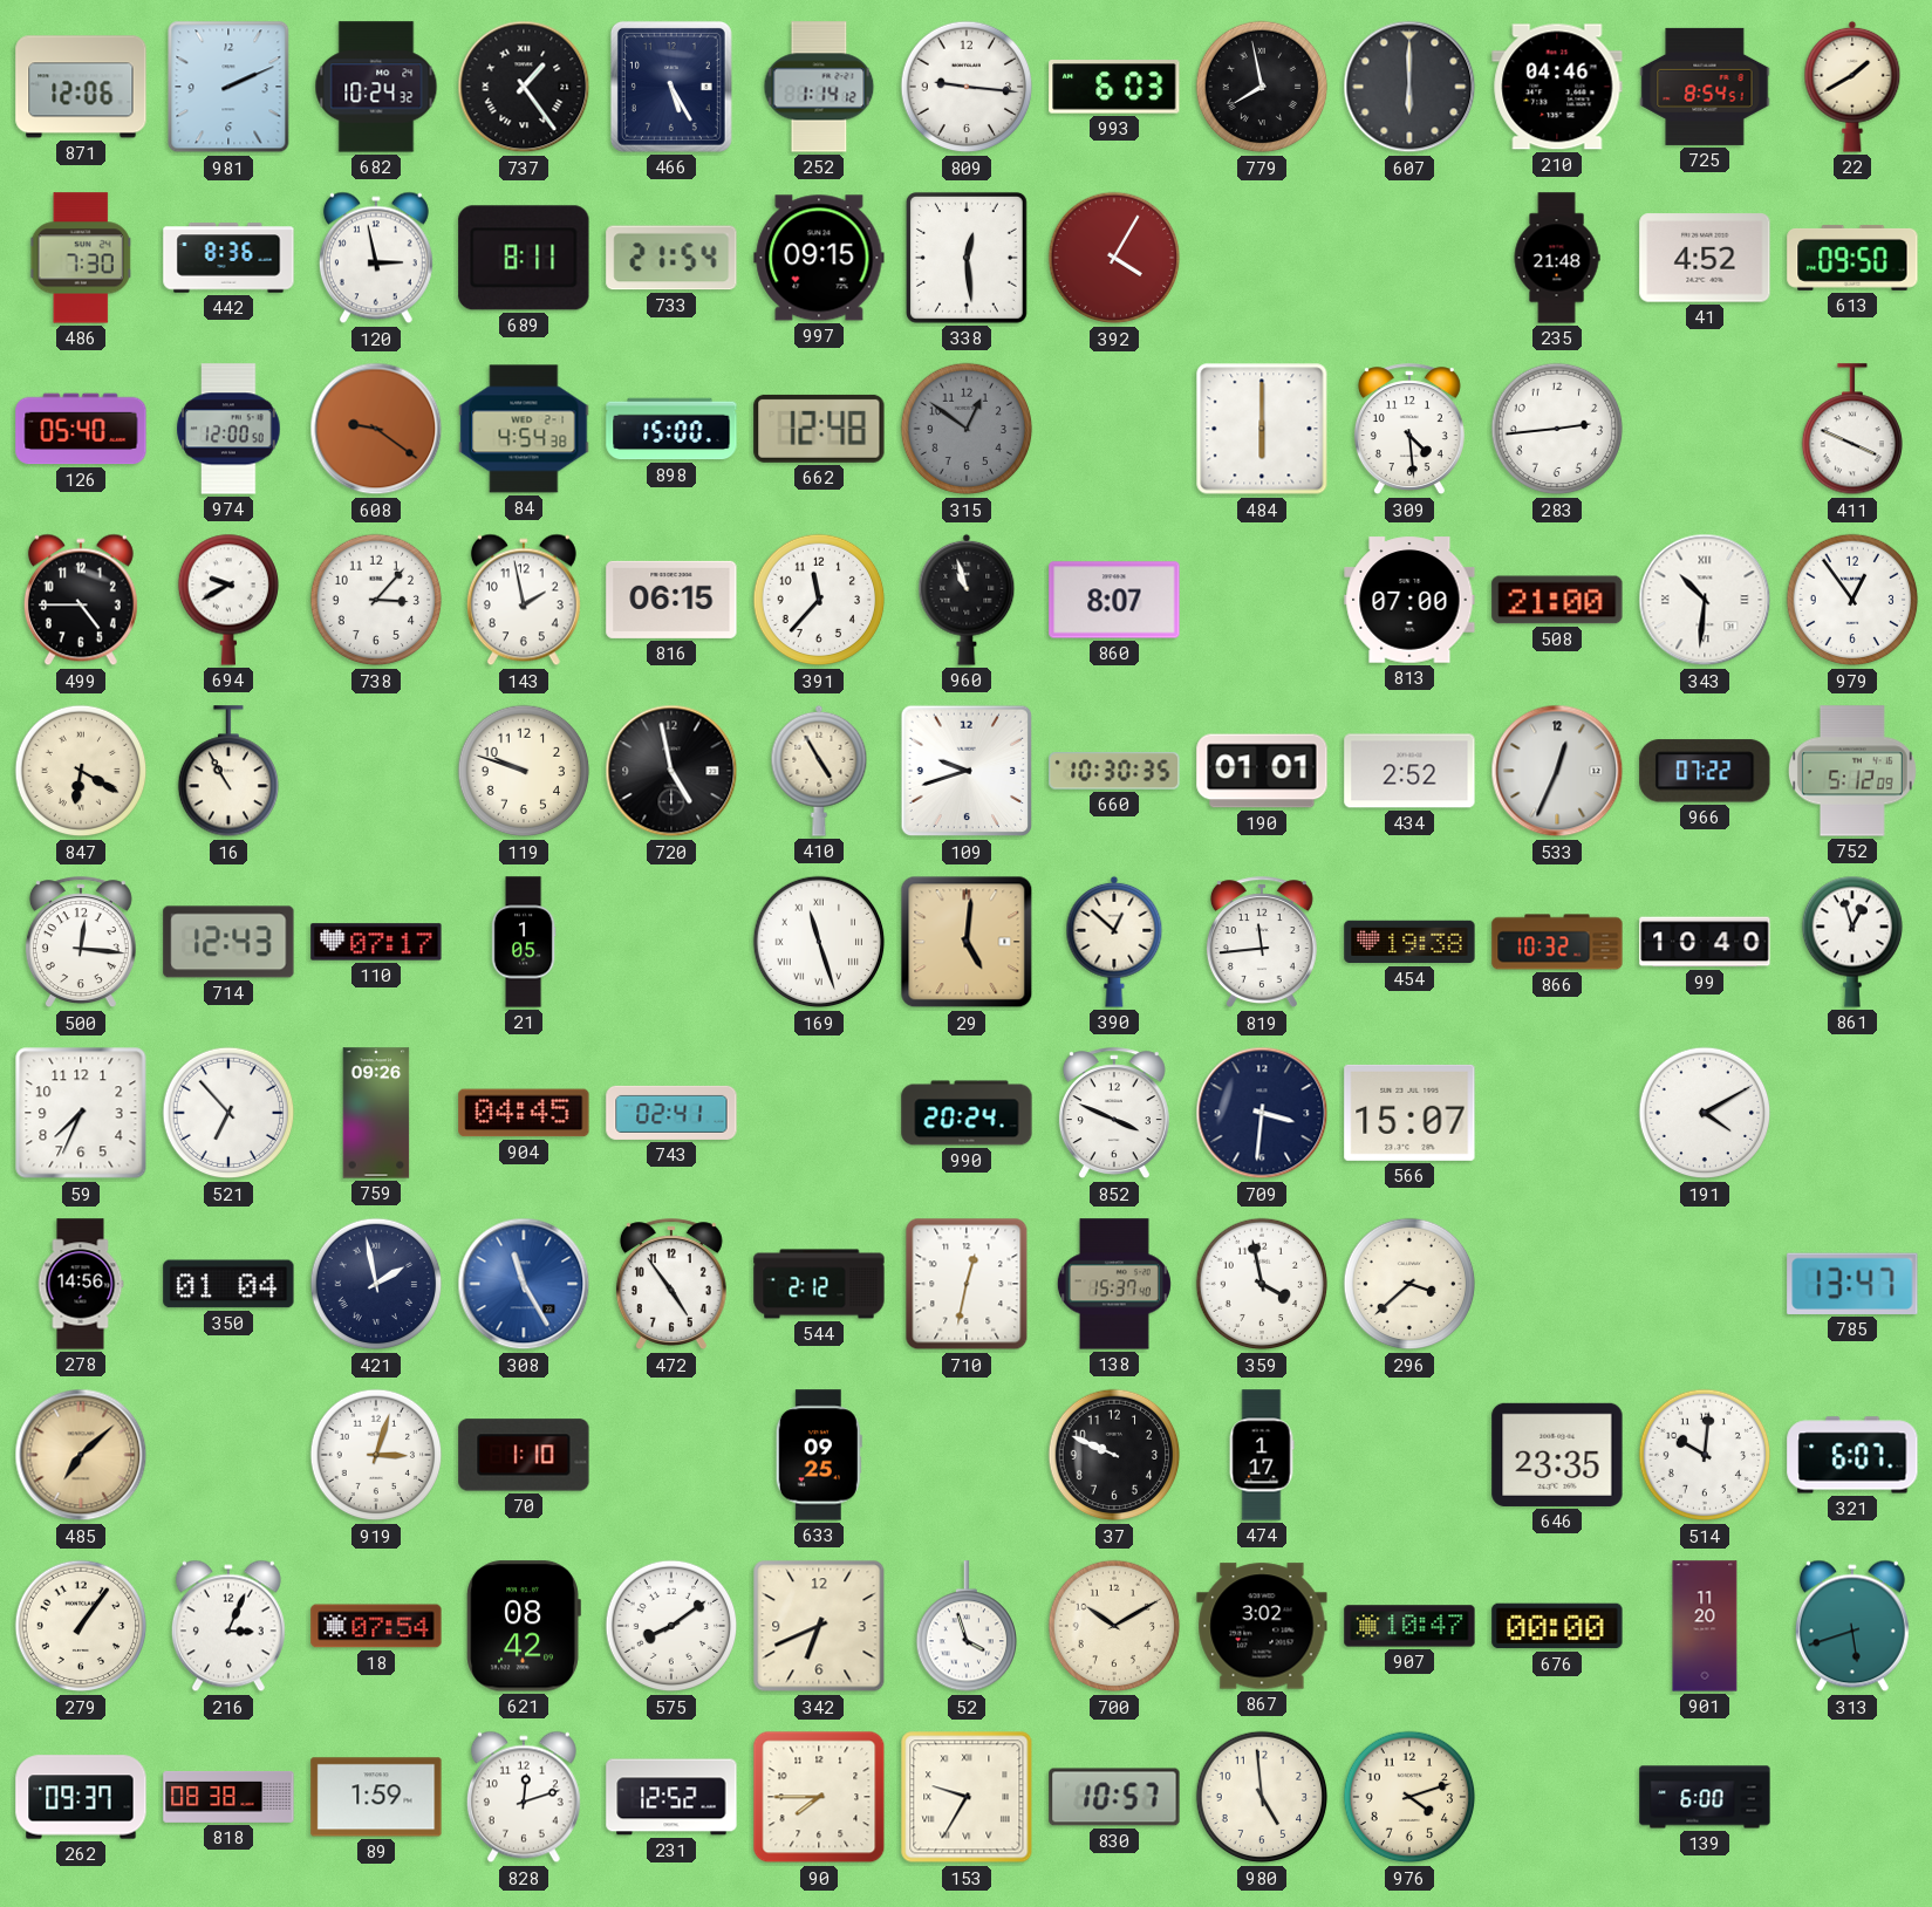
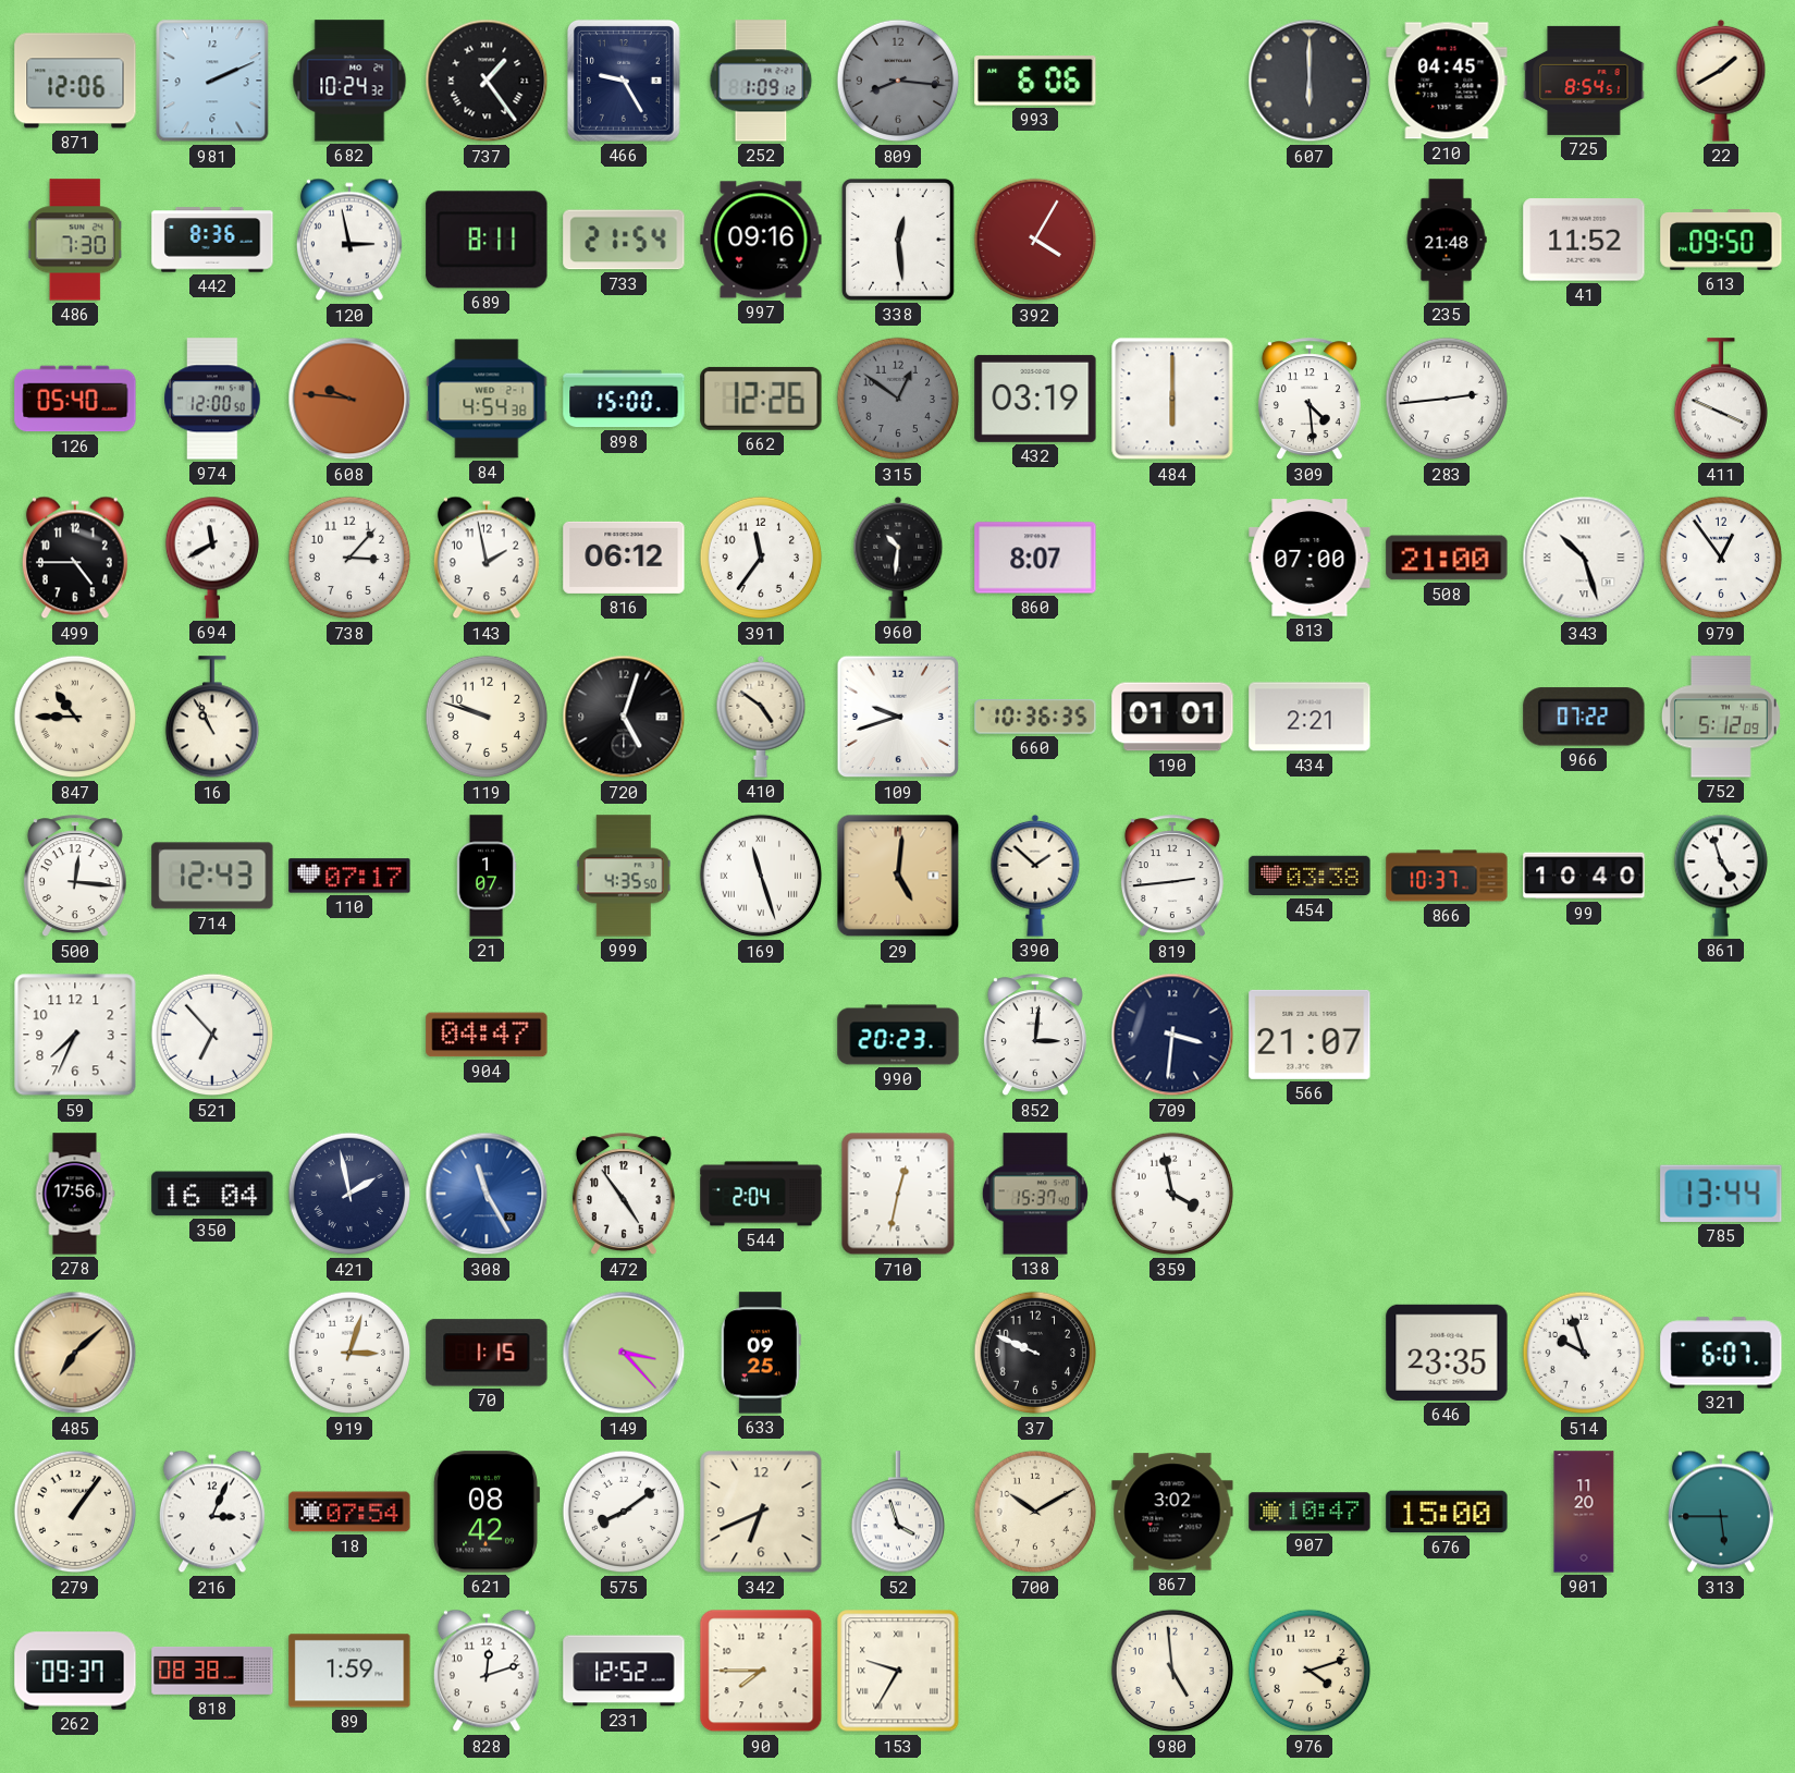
466: 5:25 -> 9:25
252: 1:14 -> 1:09
809: 9:16 -> 8:16
809 dial: white -> grey
993: 6:03 -> 6:06
779: 7:58 -> none
210: 04:46 -> 04:45
997: 09:15 -> 09:16
41: 4:52 -> 11:52
608: 9:21 -> 9:46
662: 12:48 -> 12:26
432: none -> 03:19
694: 9:40 -> 11:40
816: 06:15 -> 06:12
391: 11:37 -> 11:36
960: 10:57 -> 10:31
343: 10:31 -> 10:27
847: 6:20 -> 10:45
16: 10:55 -> 10:56
720: 4:58 -> 5:03
410: 4:55 -> 4:51
660: 10:30 -> 10:36
434: 2:52 -> 2:21
533: 12:34 -> none
21: 1:05 -> 1:07
999: none -> 4:35
390: 12:52 -> 1:52
819: 11:44 -> 2:44
454: 19:38 -> 03:38
866: 10:32 -> 10:37
861: 12:57 -> 4:57
759: 09:26 -> none
904: 04:45 -> 04:47
743: 02:41 -> none
990: 20:24 -> 20:23
852: 3:49 -> 3:01
566: 15:07 -> 21:07
191: 4:10 -> none
278: 14:56 -> 17:56
350: 01:04 -> 16:04
544: 2:12 -> 2:04
296: 3:38 -> none
785: 13:47 -> 13:44
70: 1:10 -> 1:15
149: none -> 3:23
474: 1:17 -> none
514: 10:01 -> 9:57
676: 00:00 -> 15:00
313: 5:42 -> 5:45
830: 10:57 -> none
139: 6:00 -> none
